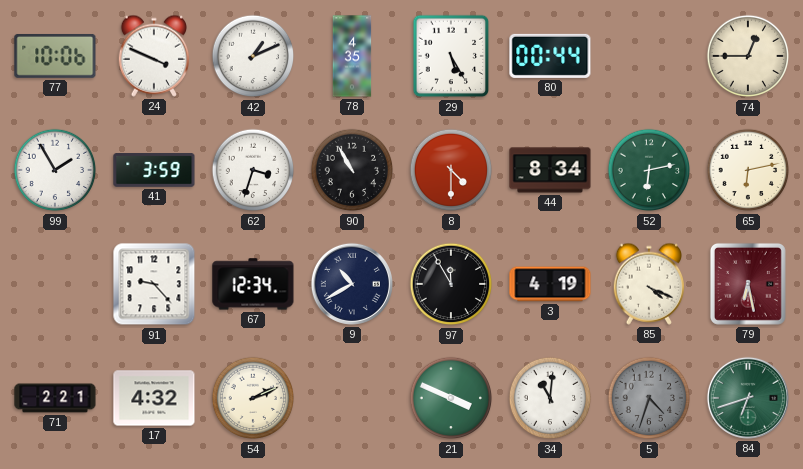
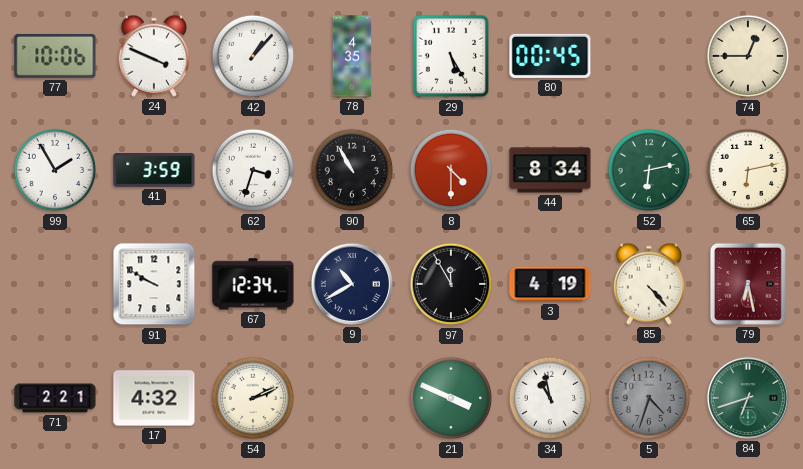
42: 1:11 -> 1:07
80: 00:44 -> 00:45
91: 9:23 -> 9:50
85: 4:19 -> 4:23
34: 11:01 -> 10:58
